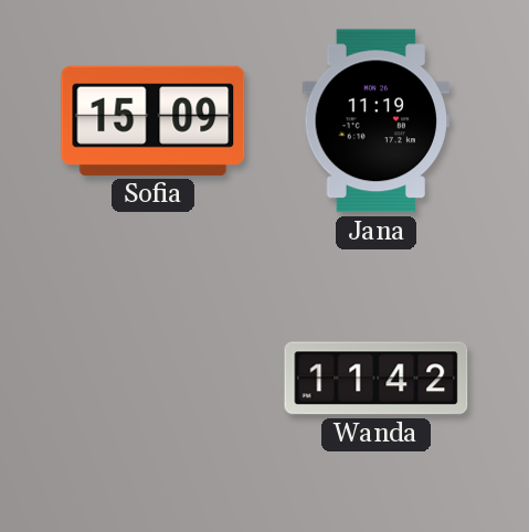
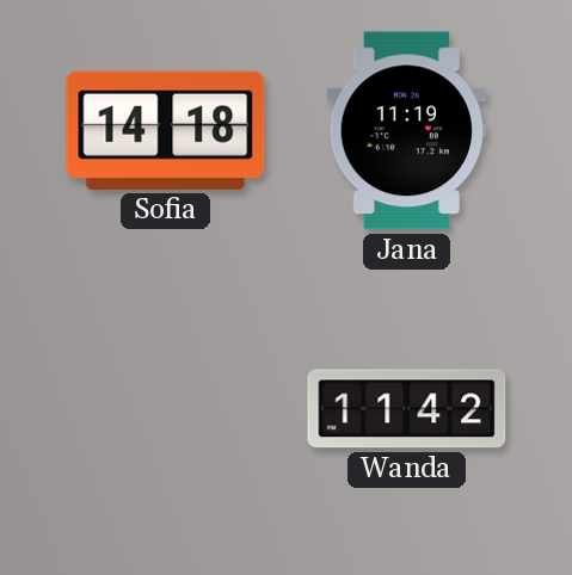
Sofia: 15:09 -> 14:18
